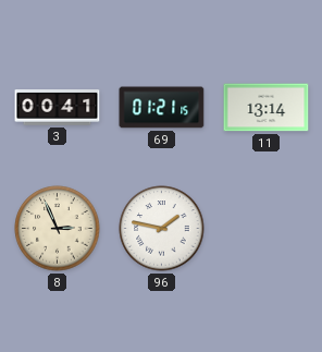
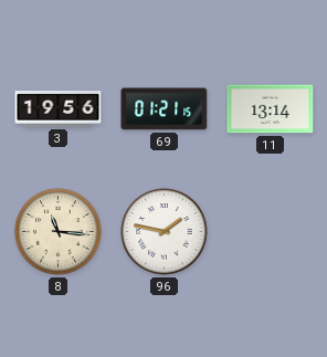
3: 00:41 -> 19:56
8: 2:56 -> 11:16
